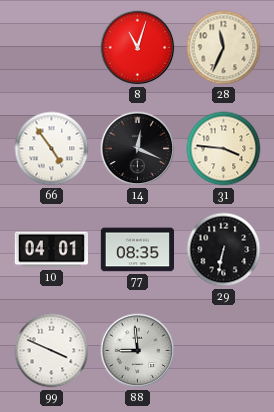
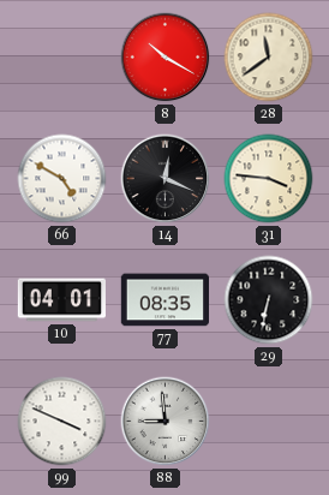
8: 11:03 -> 10:20
28: 11:34 -> 11:39
66: 4:54 -> 4:50
